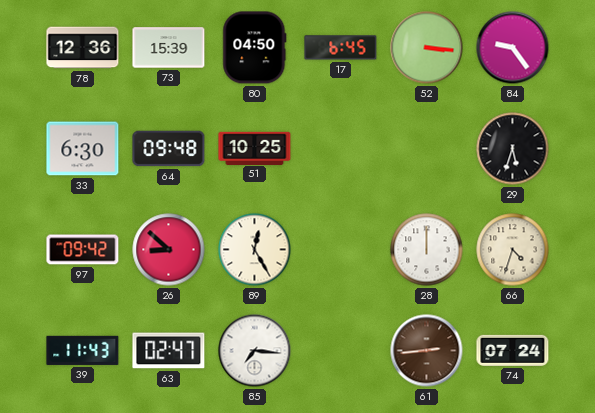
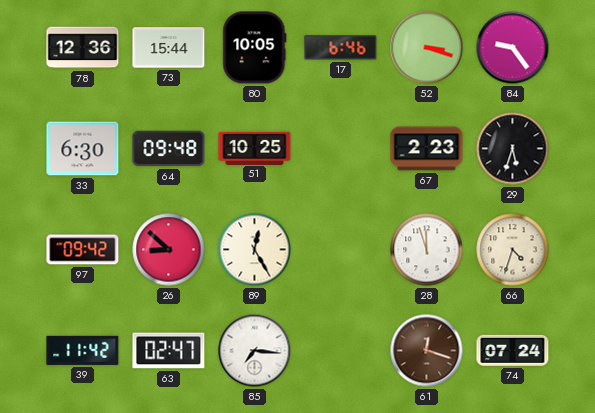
73: 15:39 -> 15:44
80: 04:50 -> 10:05
17: 6:45 -> 6:46
52: 3:16 -> 3:18
67: none -> 2:23
28: 12:00 -> 11:57
39: 11:43 -> 11:42
61: 2:44 -> 12:18
